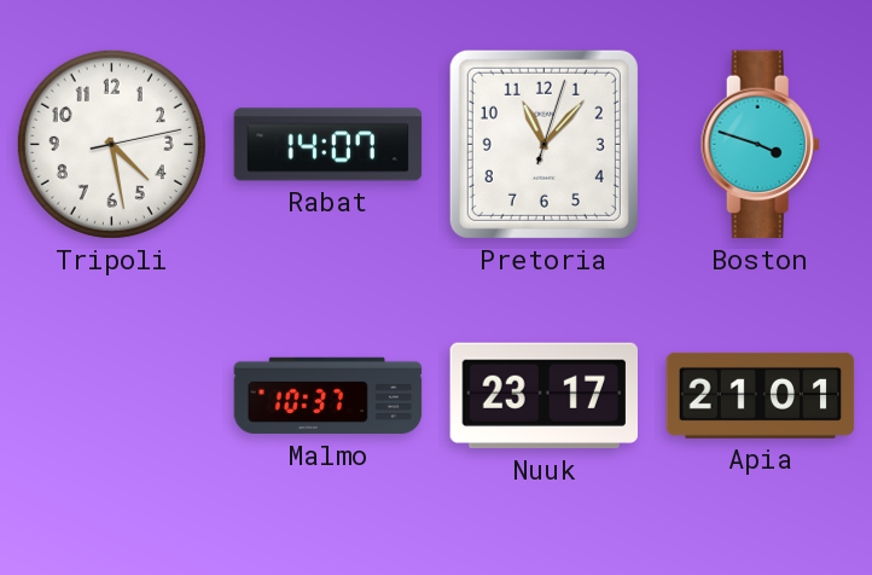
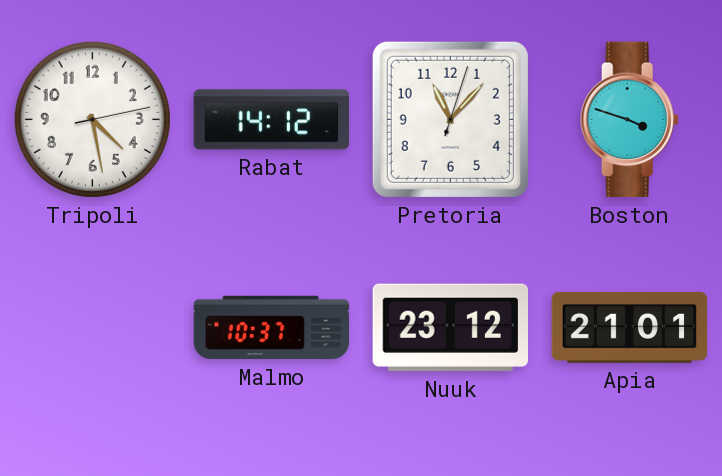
Rabat: 14:07 -> 14:12
Nuuk: 23:17 -> 23:12
